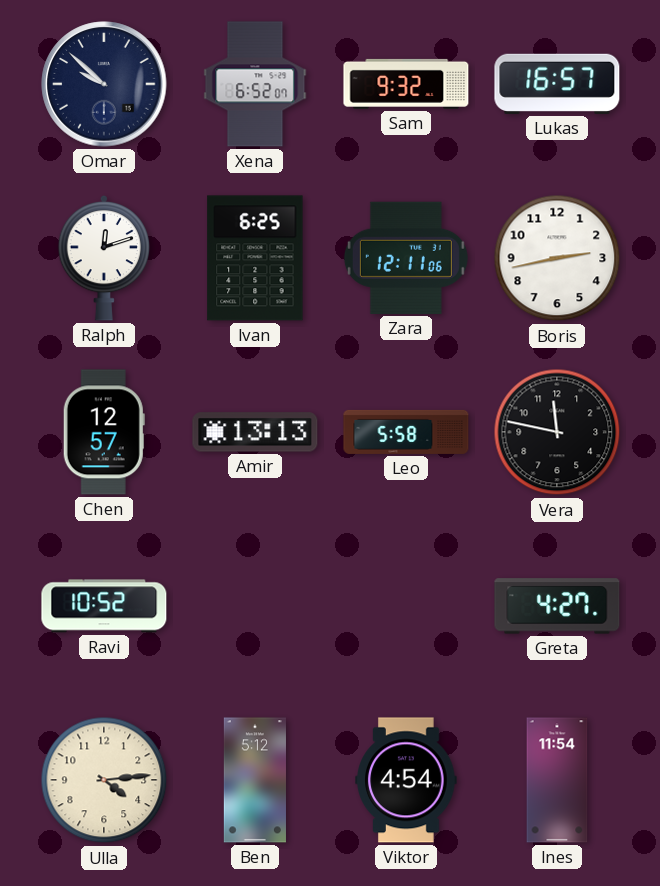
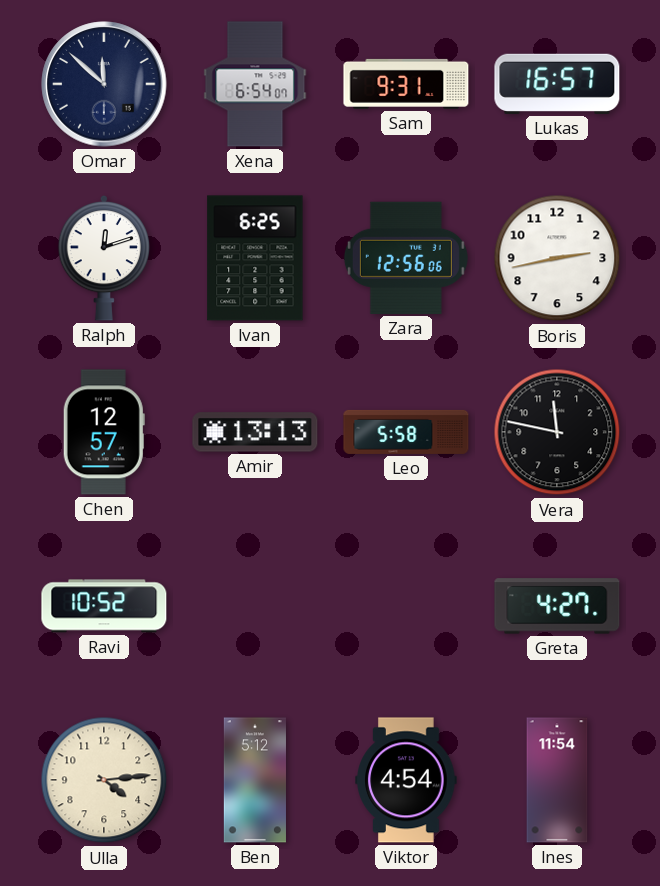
Omar: 9:52 -> 11:52
Xena: 6:52 -> 6:54
Sam: 9:32 -> 9:31
Zara: 12:11 -> 12:56
